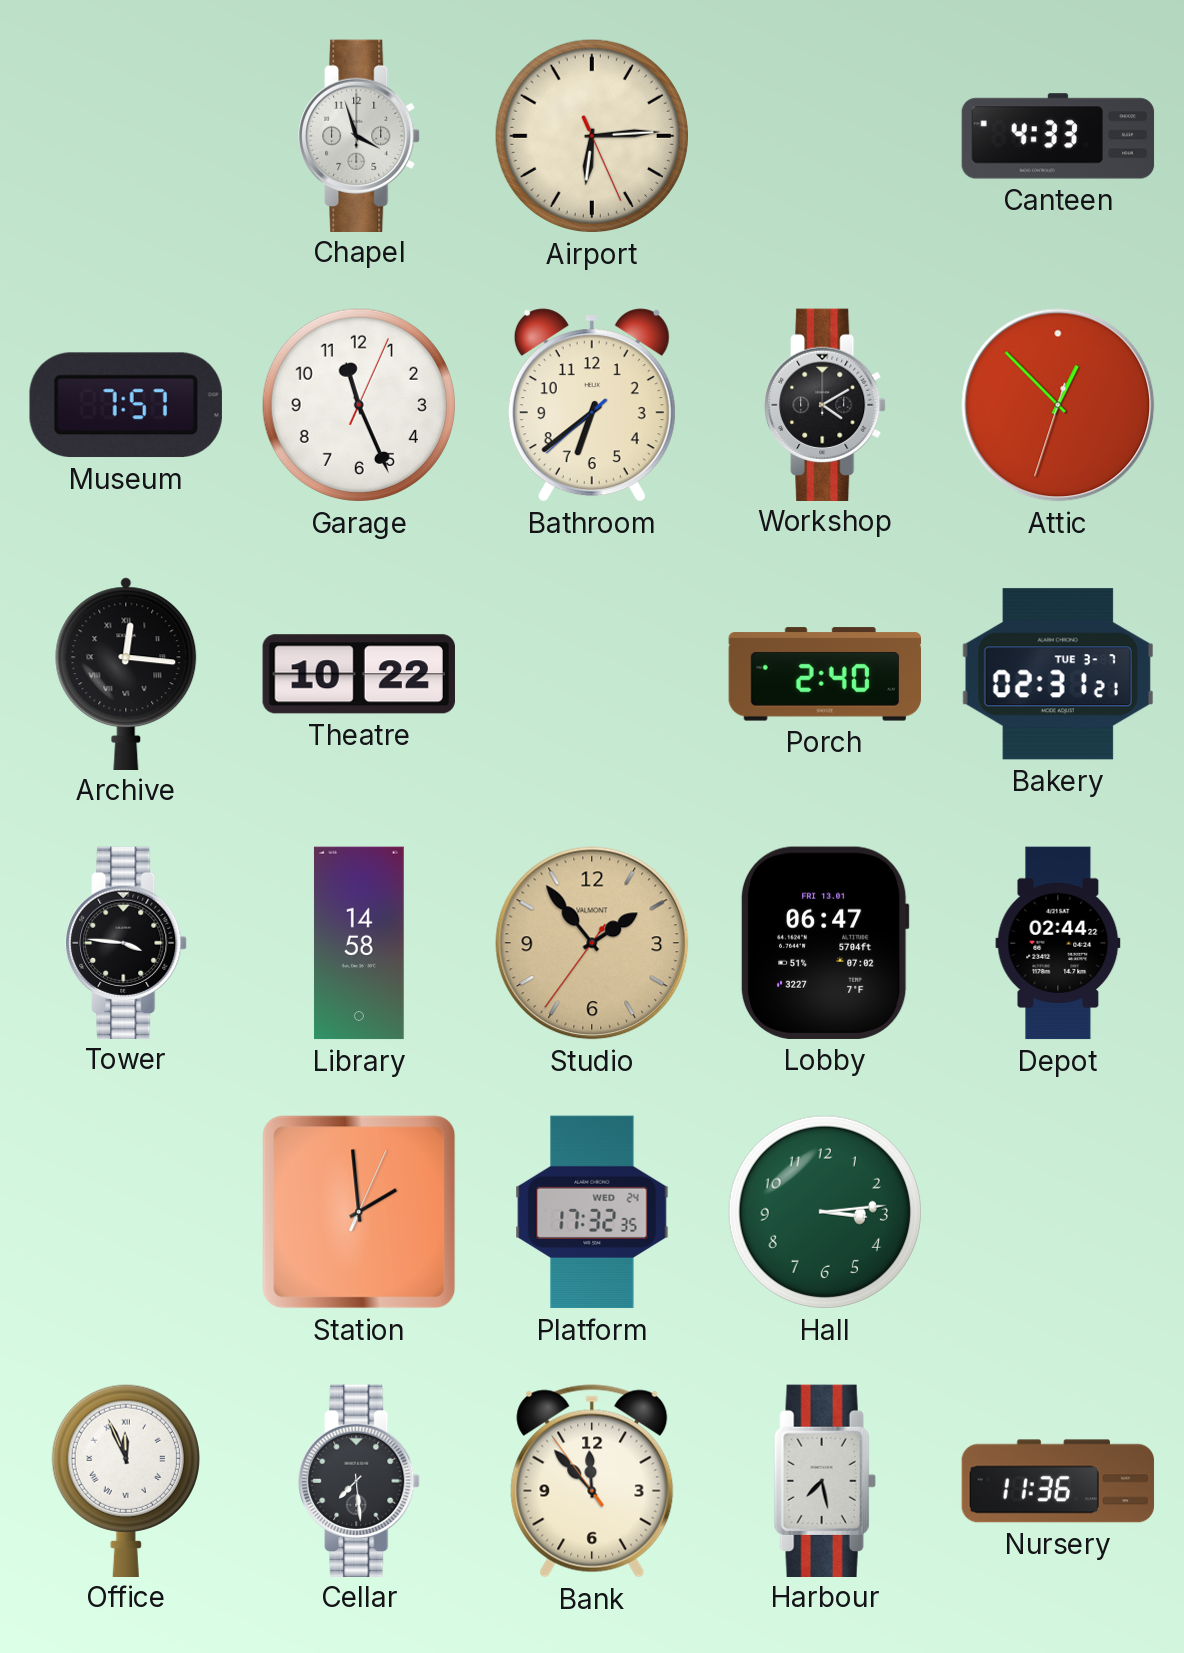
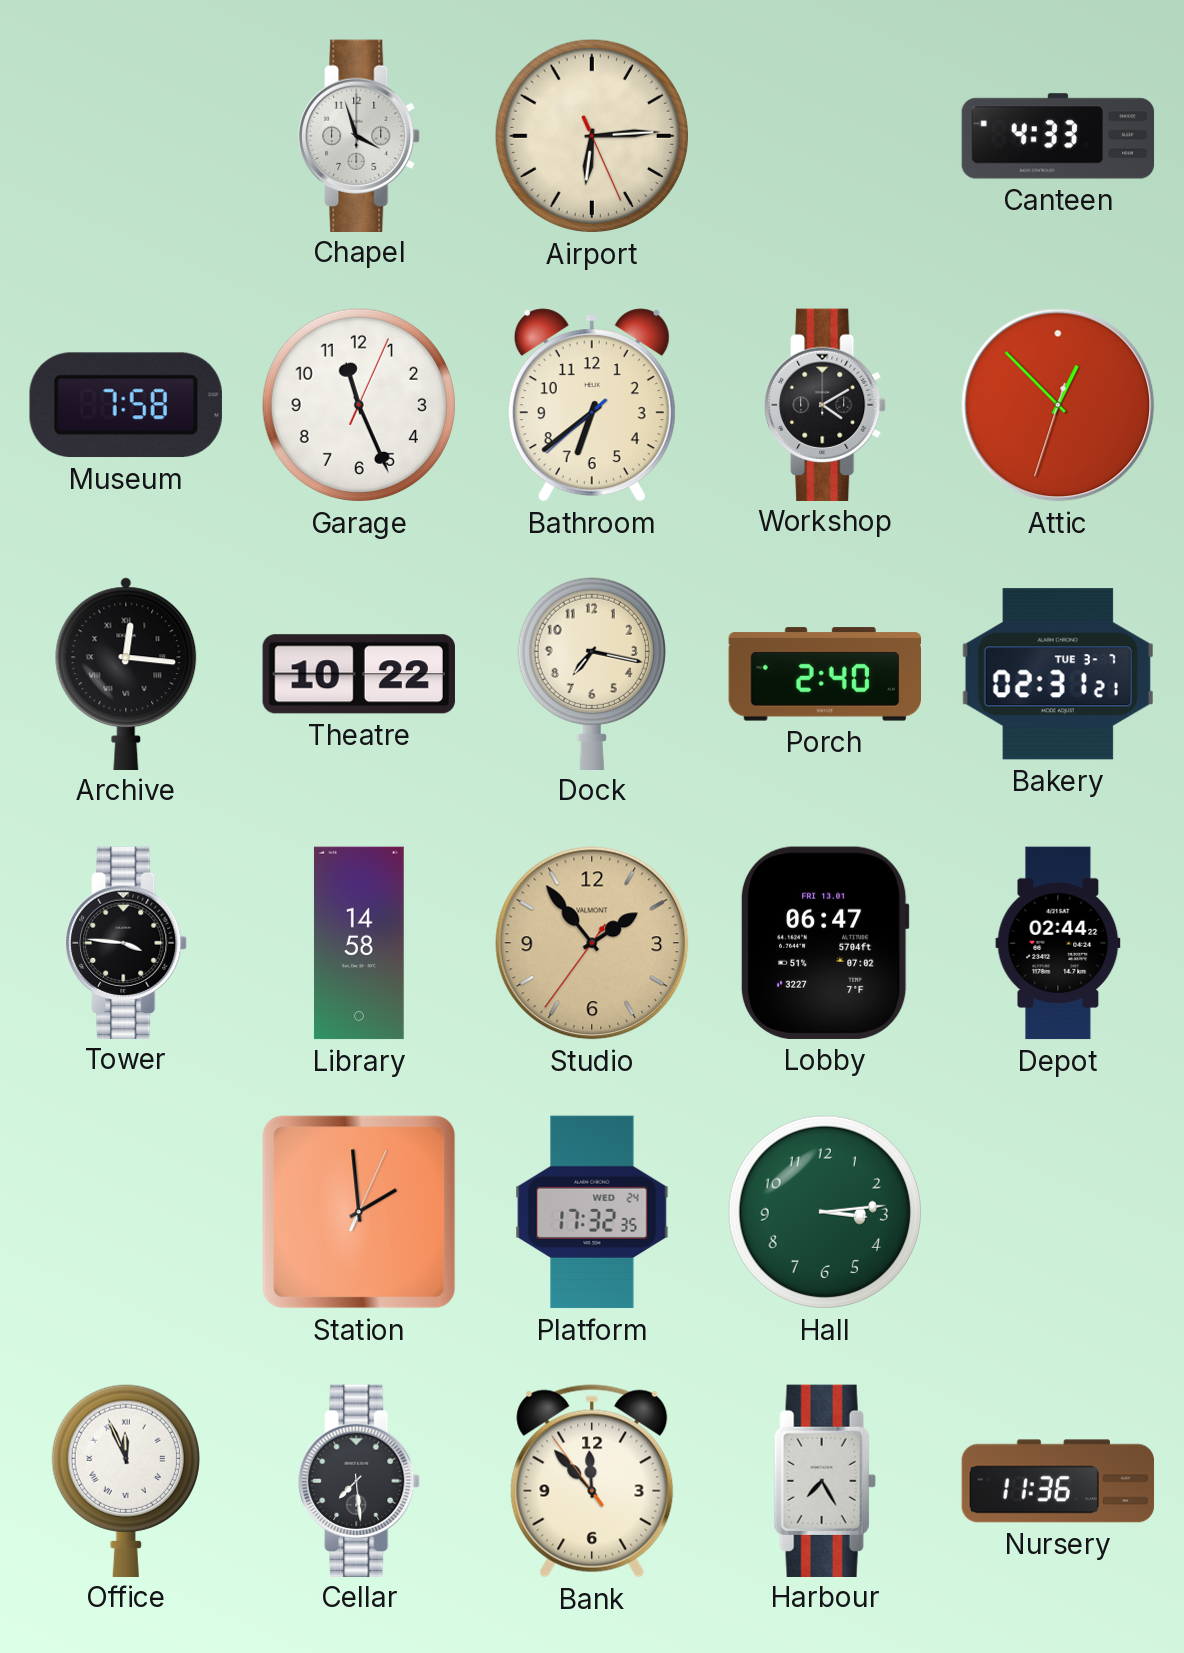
Museum: 7:57 -> 7:58
Dock: none -> 7:17
Harbour: 7:28 -> 7:25
